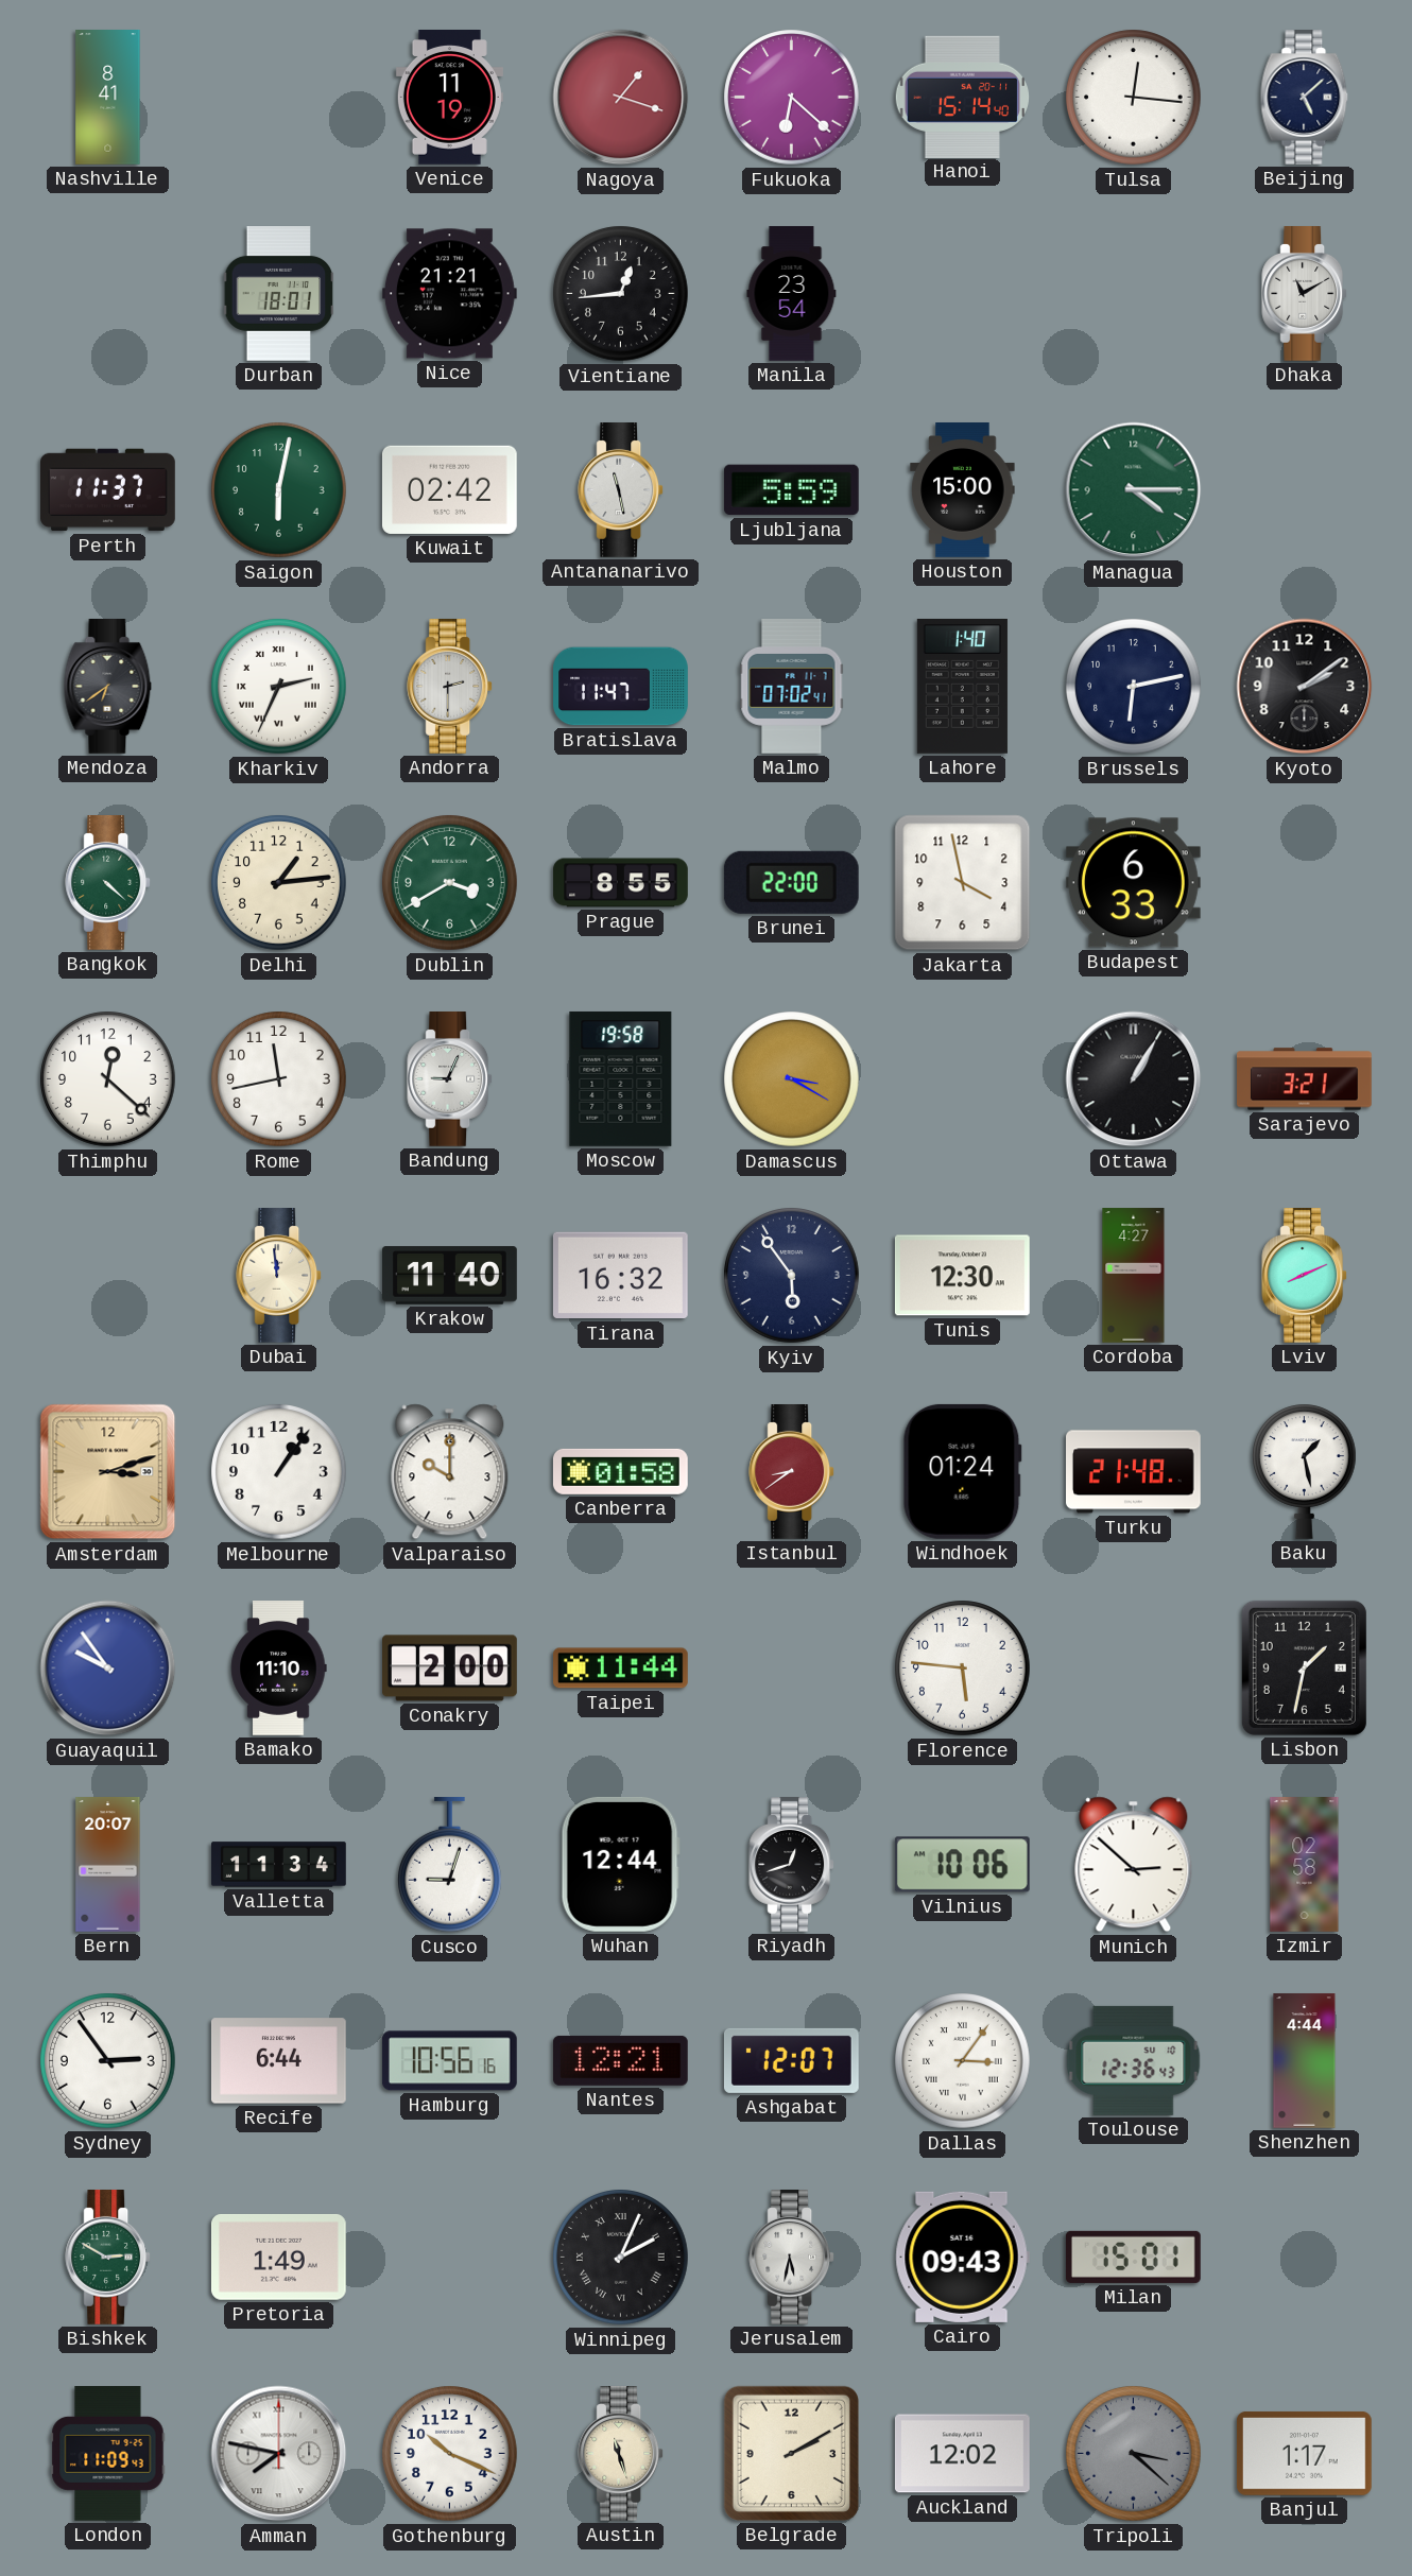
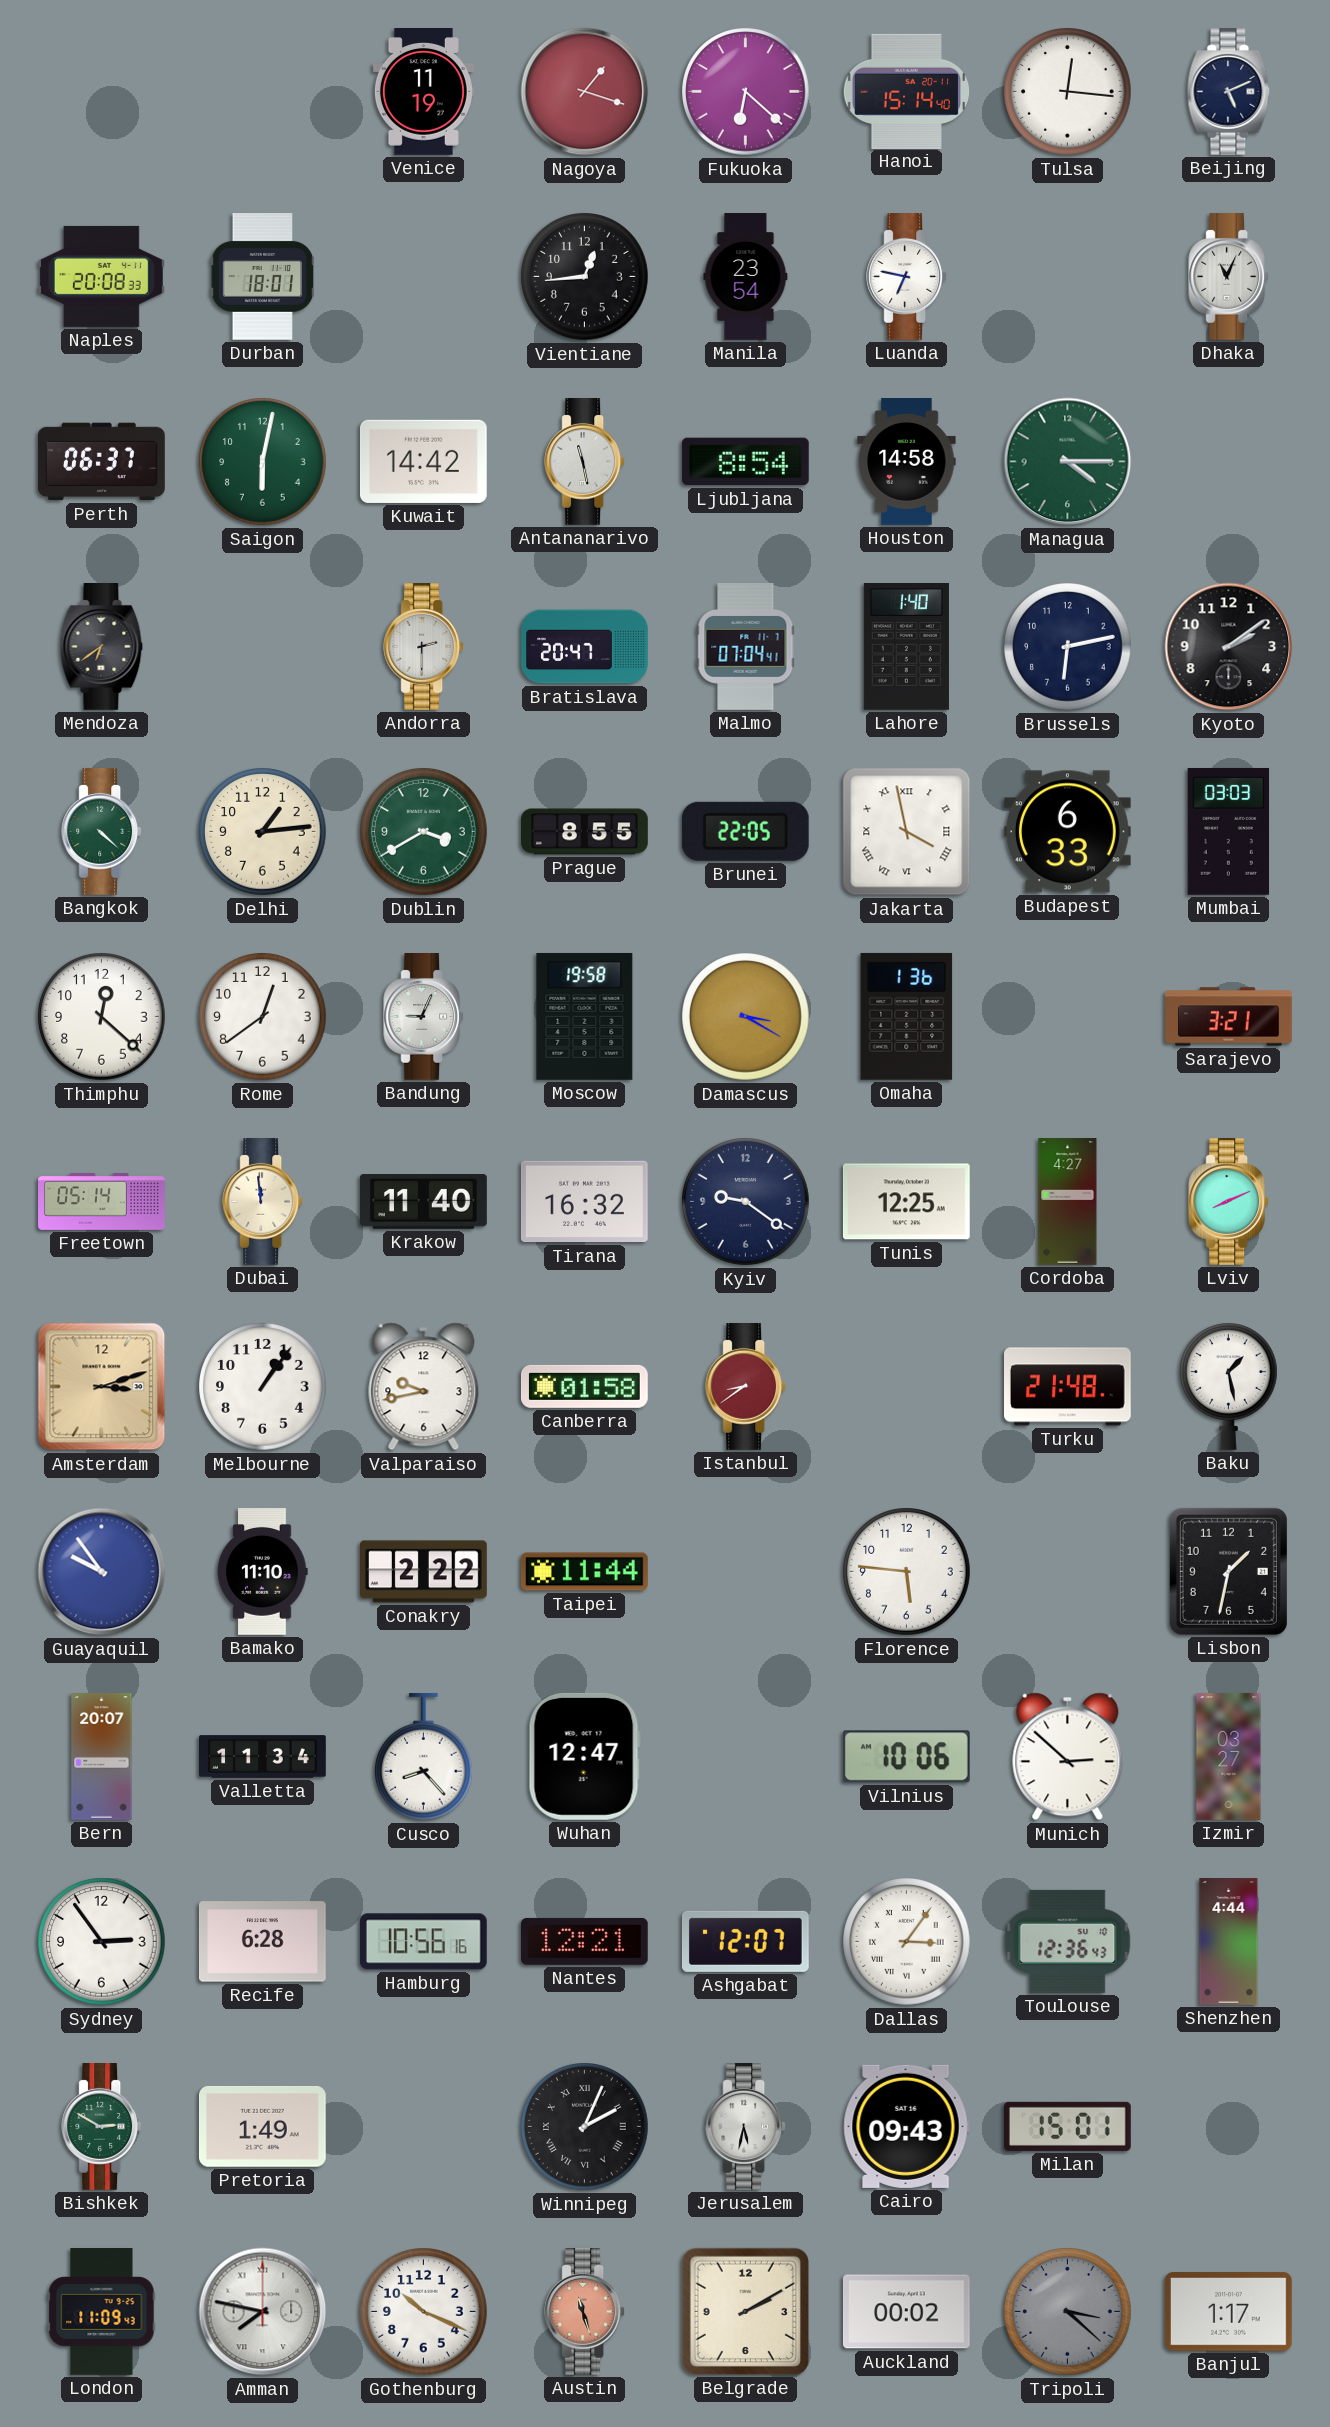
Nashville: 8:41 -> none
Beijing: 5:08 -> 5:11
Naples: none -> 20:08
Nice: 21:21 -> none
Luanda: none -> 6:47
Dhaka: 11:10 -> 11:04
Perth: 11:37 -> 06:37
Kuwait: 02:42 -> 14:42
Ljubljana: 5:59 -> 8:54
Houston: 15:00 -> 14:58
Kharkiv: 2:34 -> none
Bratislava: 11:47 -> 20:47
Malmo: 07:02 -> 07:04
Brunei: 22:00 -> 22:05
Jakarta numerals: Arabic -> Roman
Mumbai: none -> 03:03
Rome: 11:43 -> 12:39
Omaha: none -> 1:36
Ottawa: 1:05 -> none
Freetown: none -> 05:14
Kyiv: 5:54 -> 9:21
Tunis: 12:30 -> 12:25
Valparaiso: 10:00 -> 9:43
Windhoek: 01:24 -> none
Conakry: 2:00 -> 2:22
Cusco: 9:03 -> 8:23
Wuhan: 12:44 -> 12:47
Riyadh: 12:42 -> none
Izmir: 02:58 -> 03:27
Recife: 6:44 -> 6:28
Austin dial: cream -> salmon
Auckland: 12:02 -> 00:02
